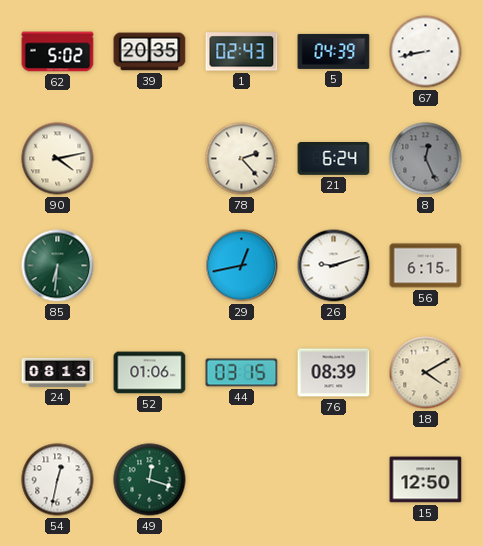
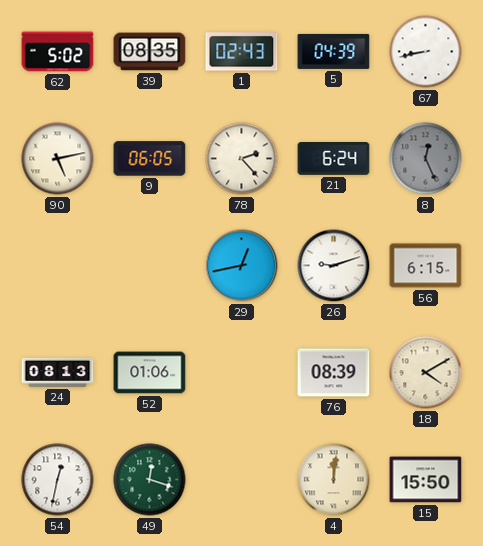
39: 20:35 -> 08:35
90: 4:13 -> 5:13
9: none -> 06:05
85: 6:31 -> none
44: 03:15 -> none
4: none -> 12:01
15: 12:50 -> 15:50
